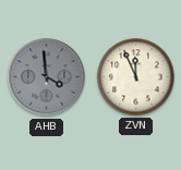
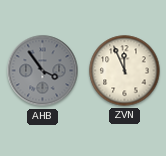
AHB: 3:59 -> 3:54
